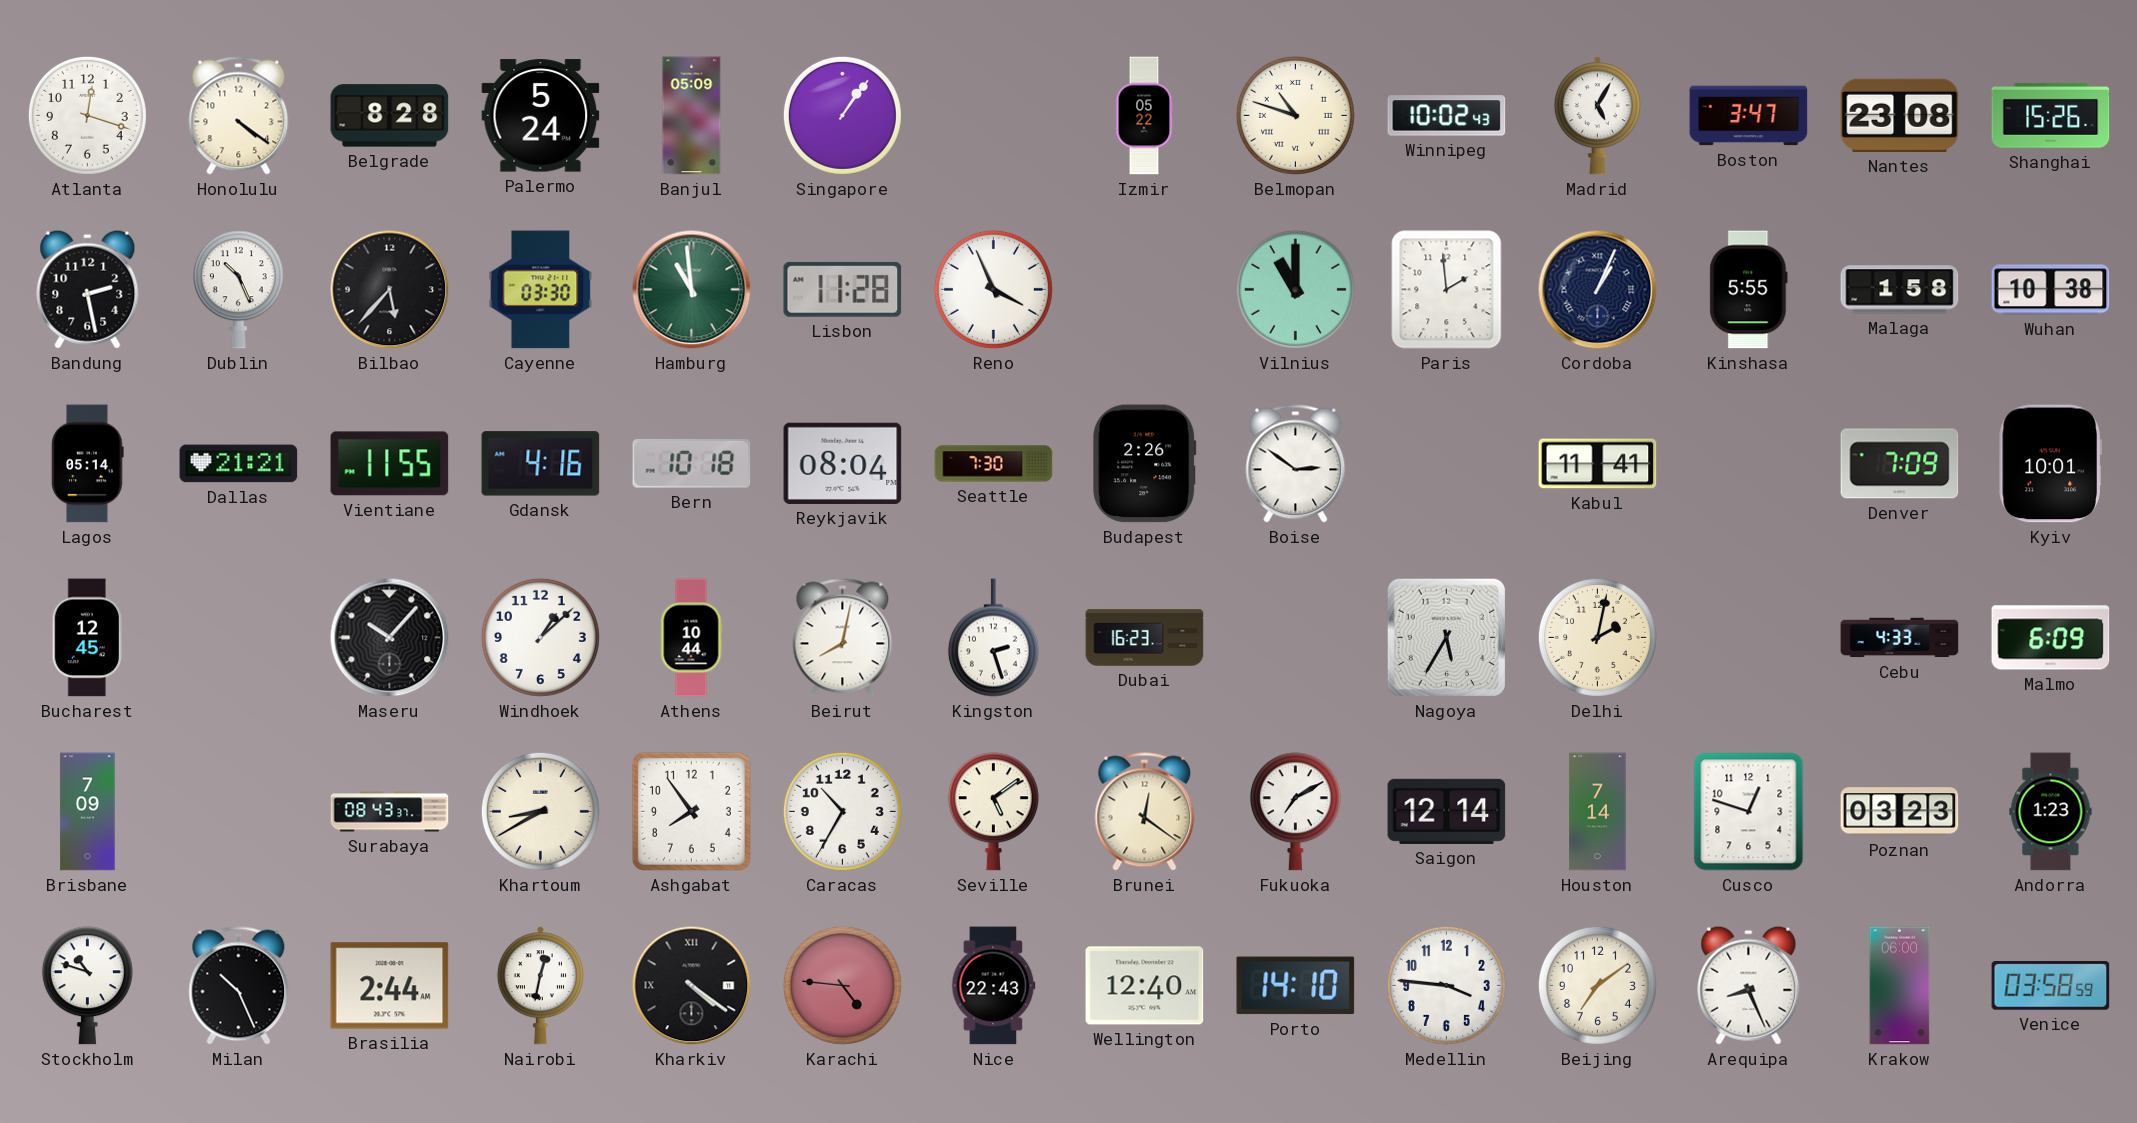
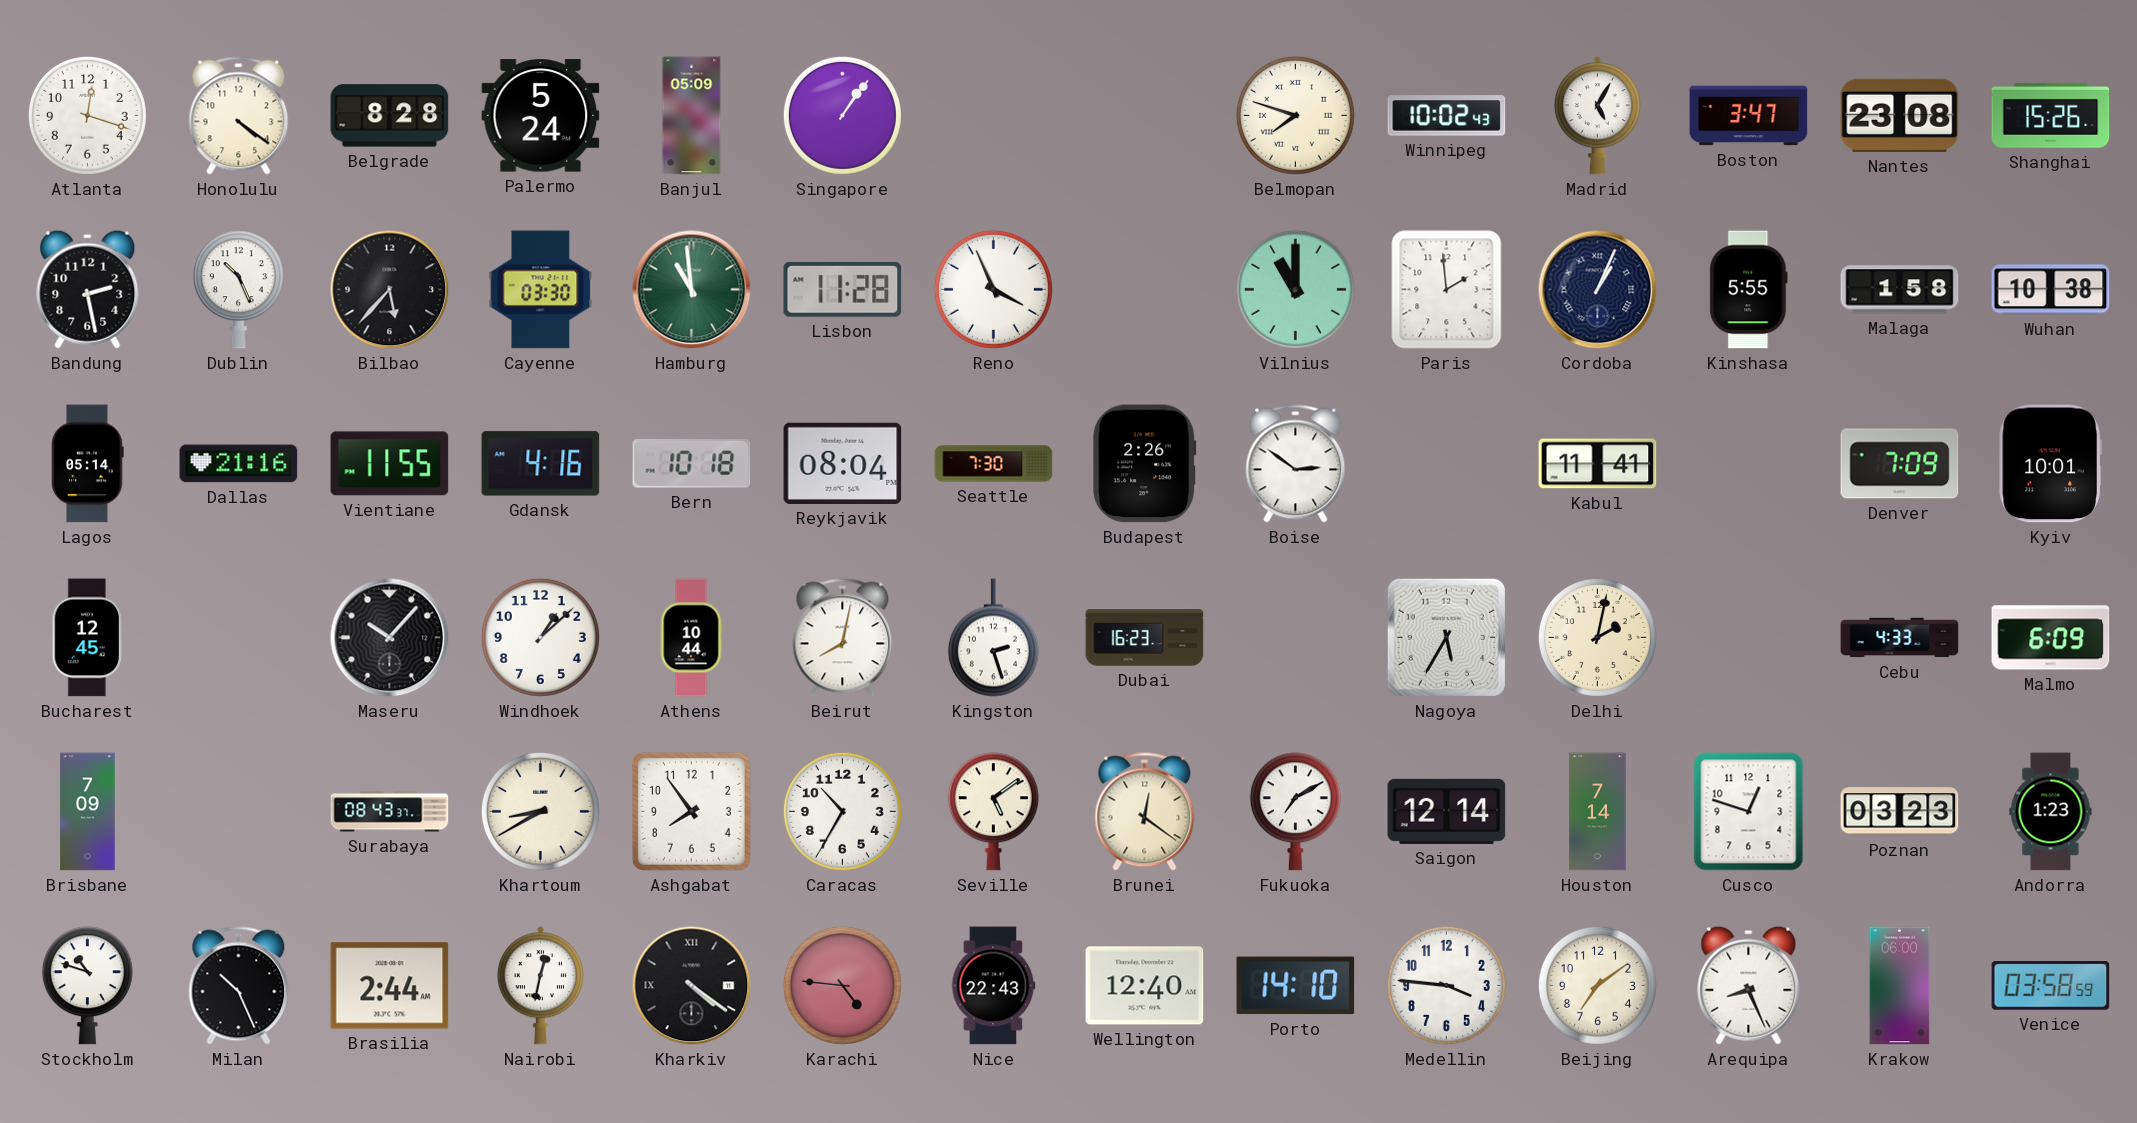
Izmir: 05:22 -> none
Belmopan: 10:48 -> 7:48
Dallas: 21:21 -> 21:16
